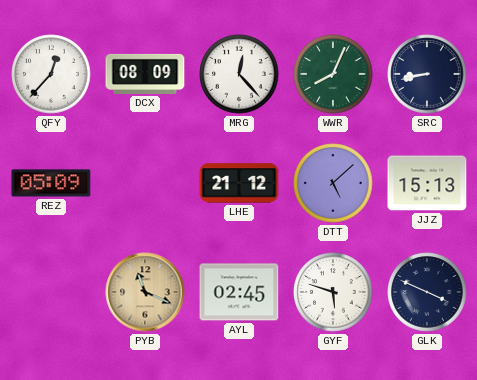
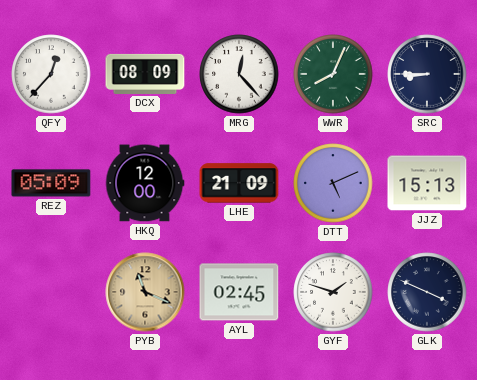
SRC: 8:43 -> 8:45
HKQ: none -> 12:00
LHE: 21:12 -> 21:09
DTT: 5:08 -> 5:11
GYF: 5:48 -> 1:48
